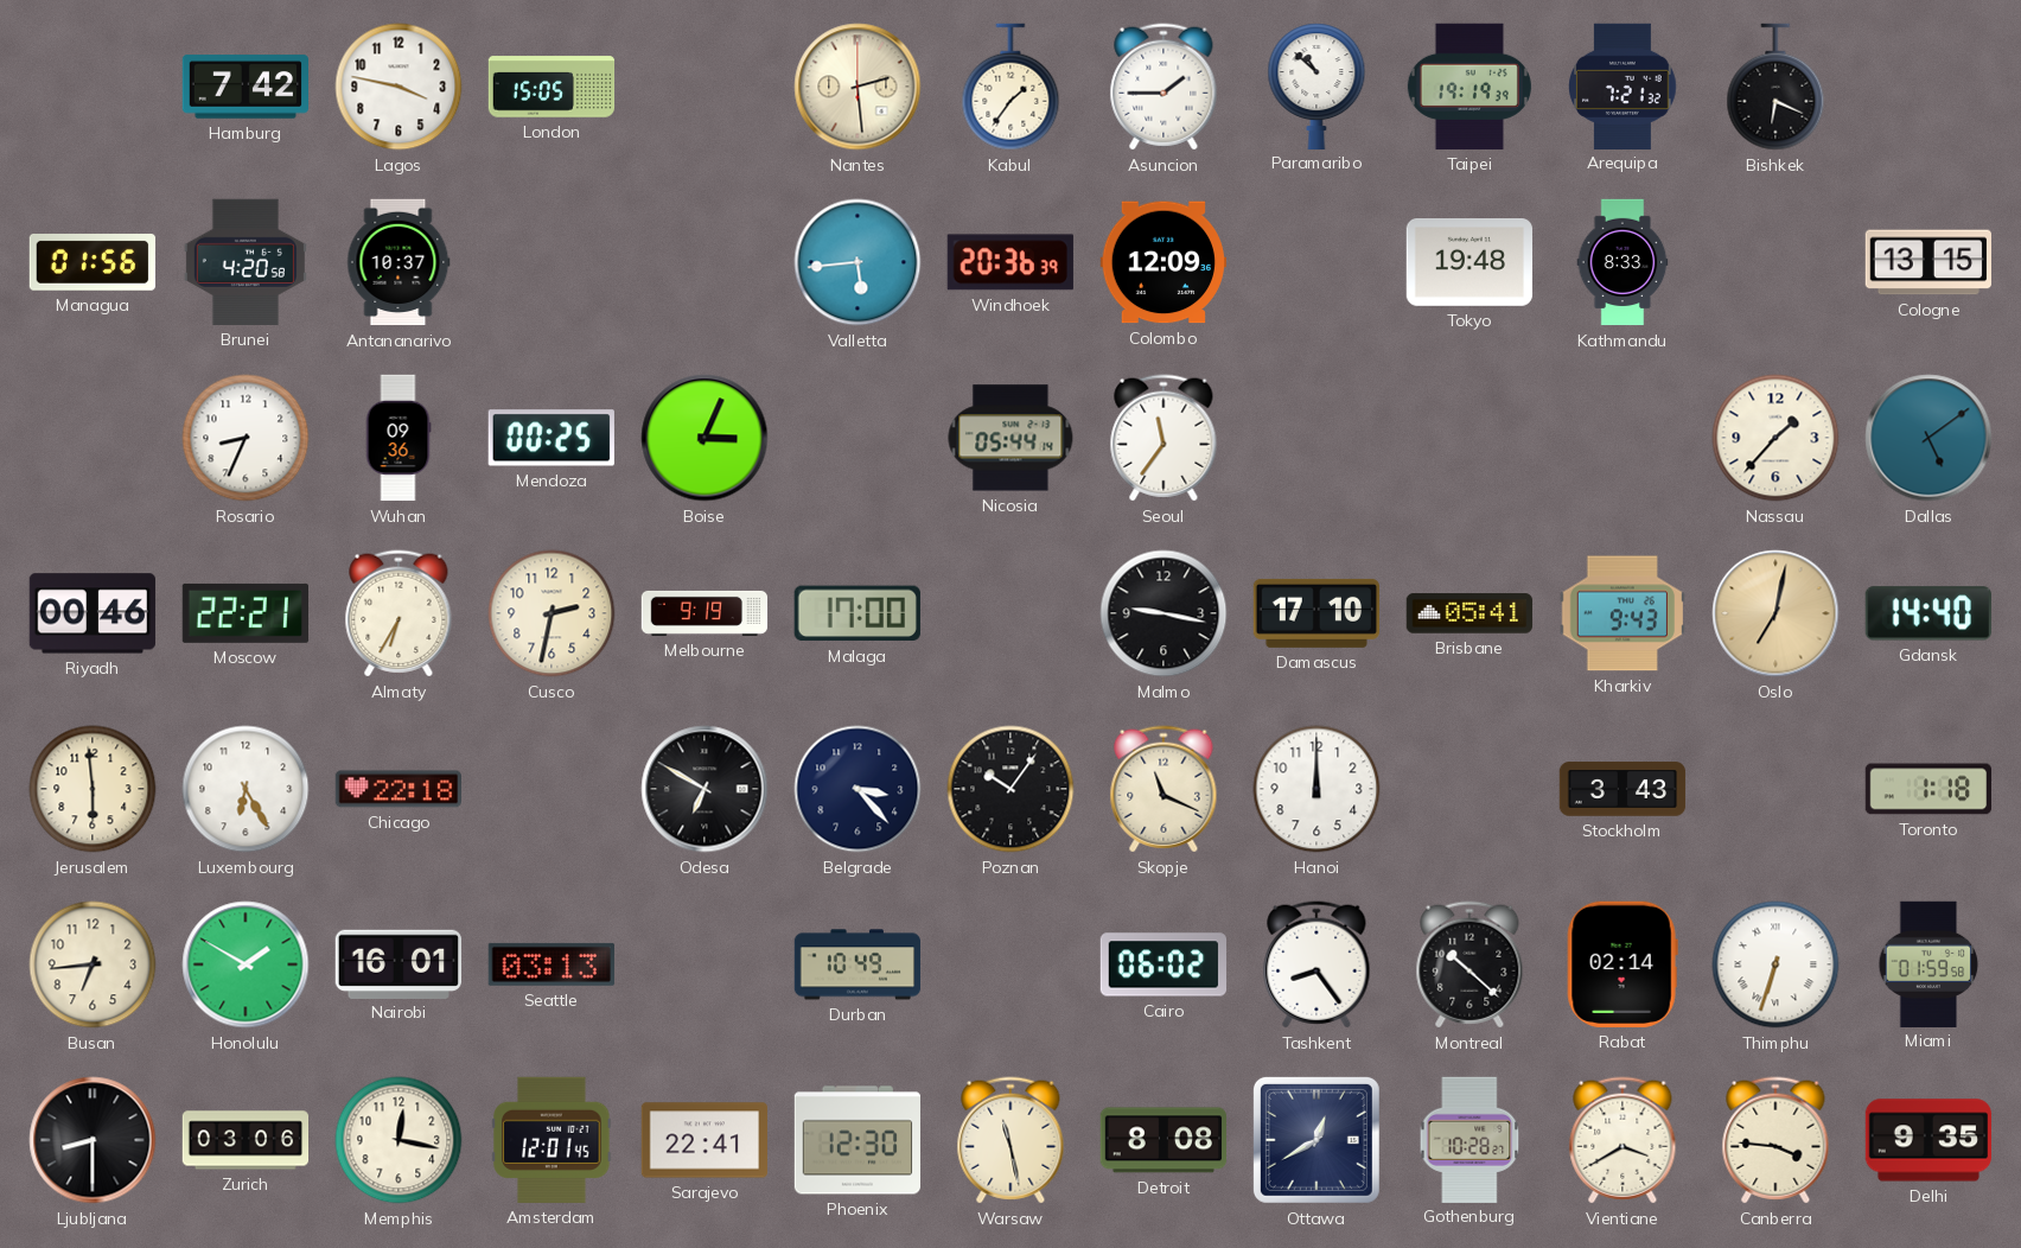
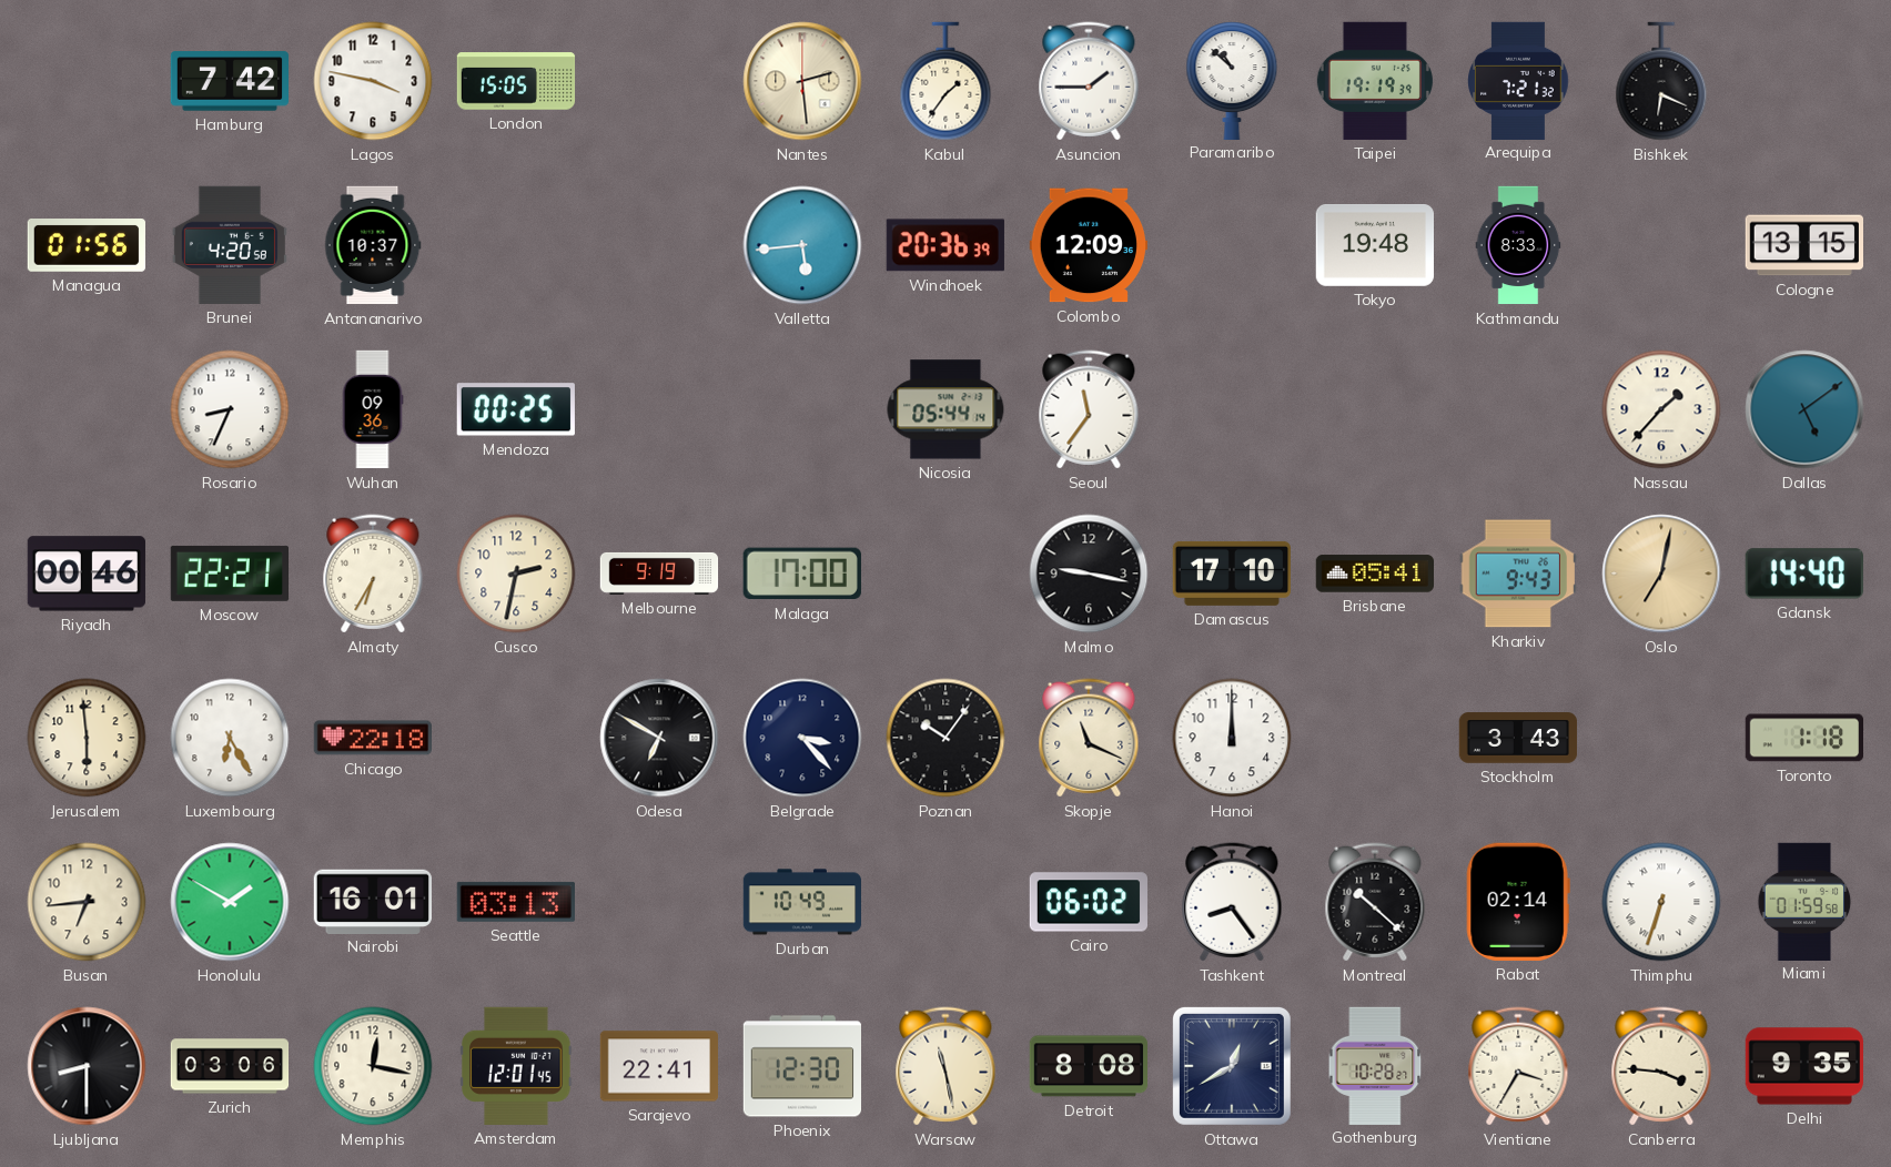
Boise: 3:04 -> none
Vientiane: 3:40 -> 3:35
